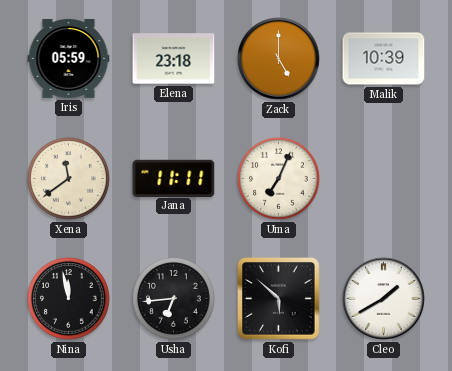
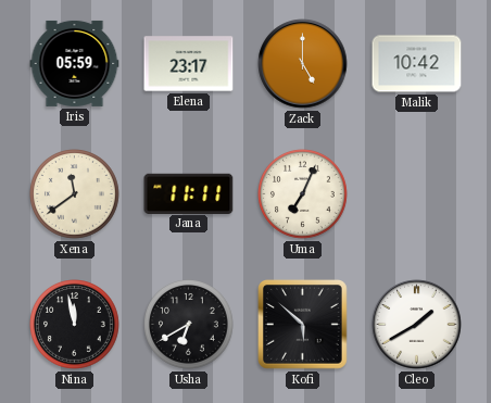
Elena: 23:18 -> 23:17
Malik: 10:39 -> 10:42
Usha: 6:44 -> 6:40
